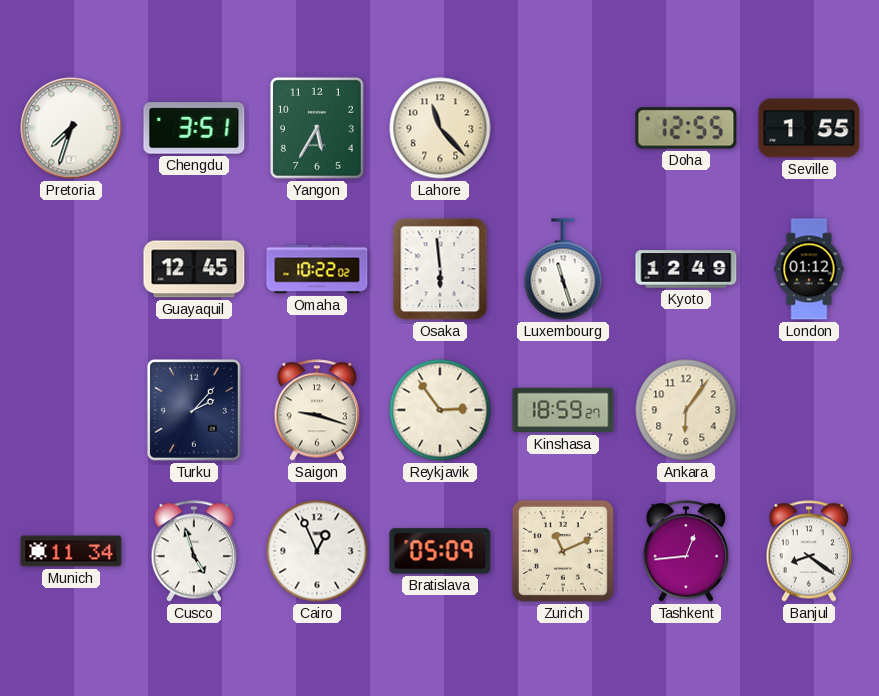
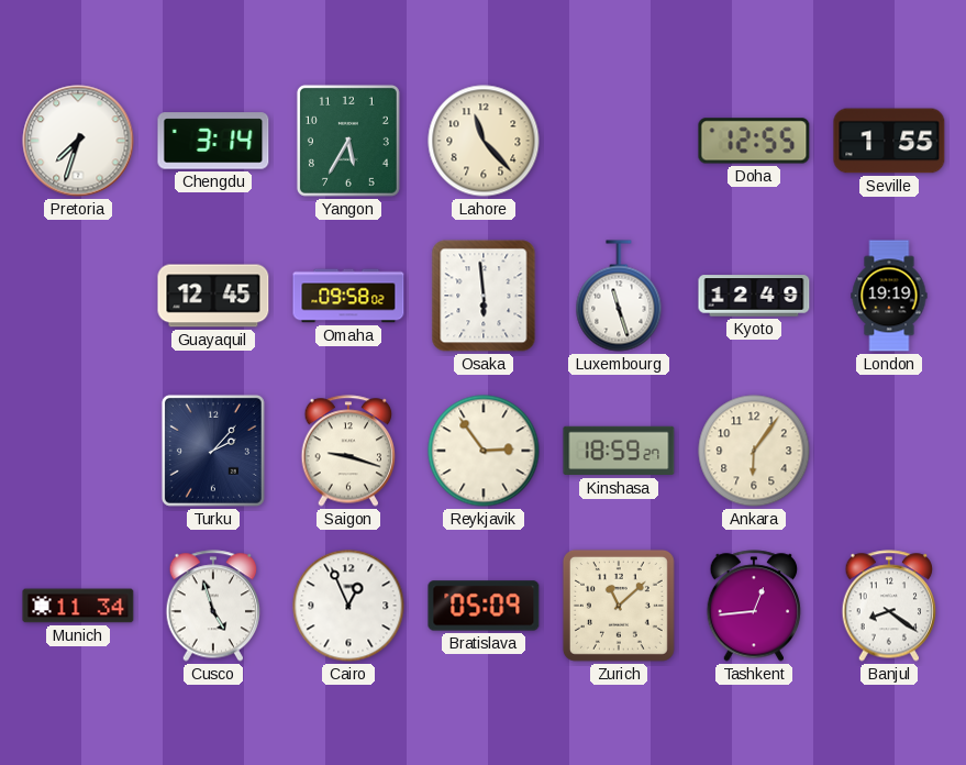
Chengdu: 3:51 -> 3:14
Omaha: 10:22 -> 09:58
London: 01:12 -> 19:19
Zurich: 11:11 -> 11:08
